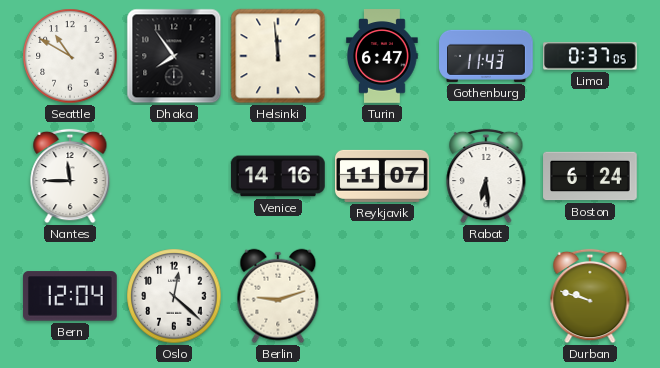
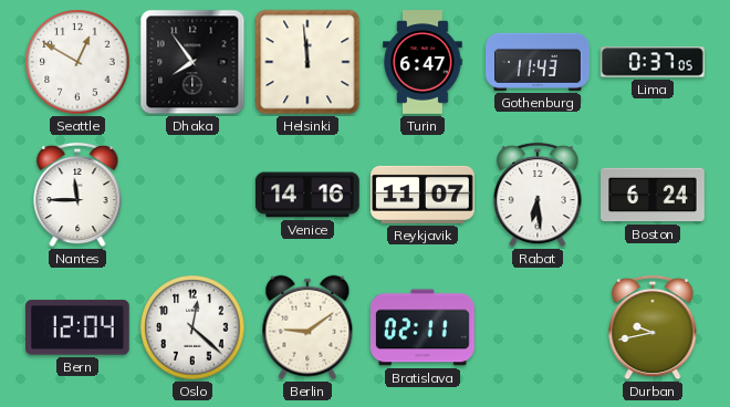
Seattle: 10:50 -> 12:50
Berlin: 9:12 -> 9:09
Bratislava: none -> 02:11
Durban: 9:48 -> 9:43
